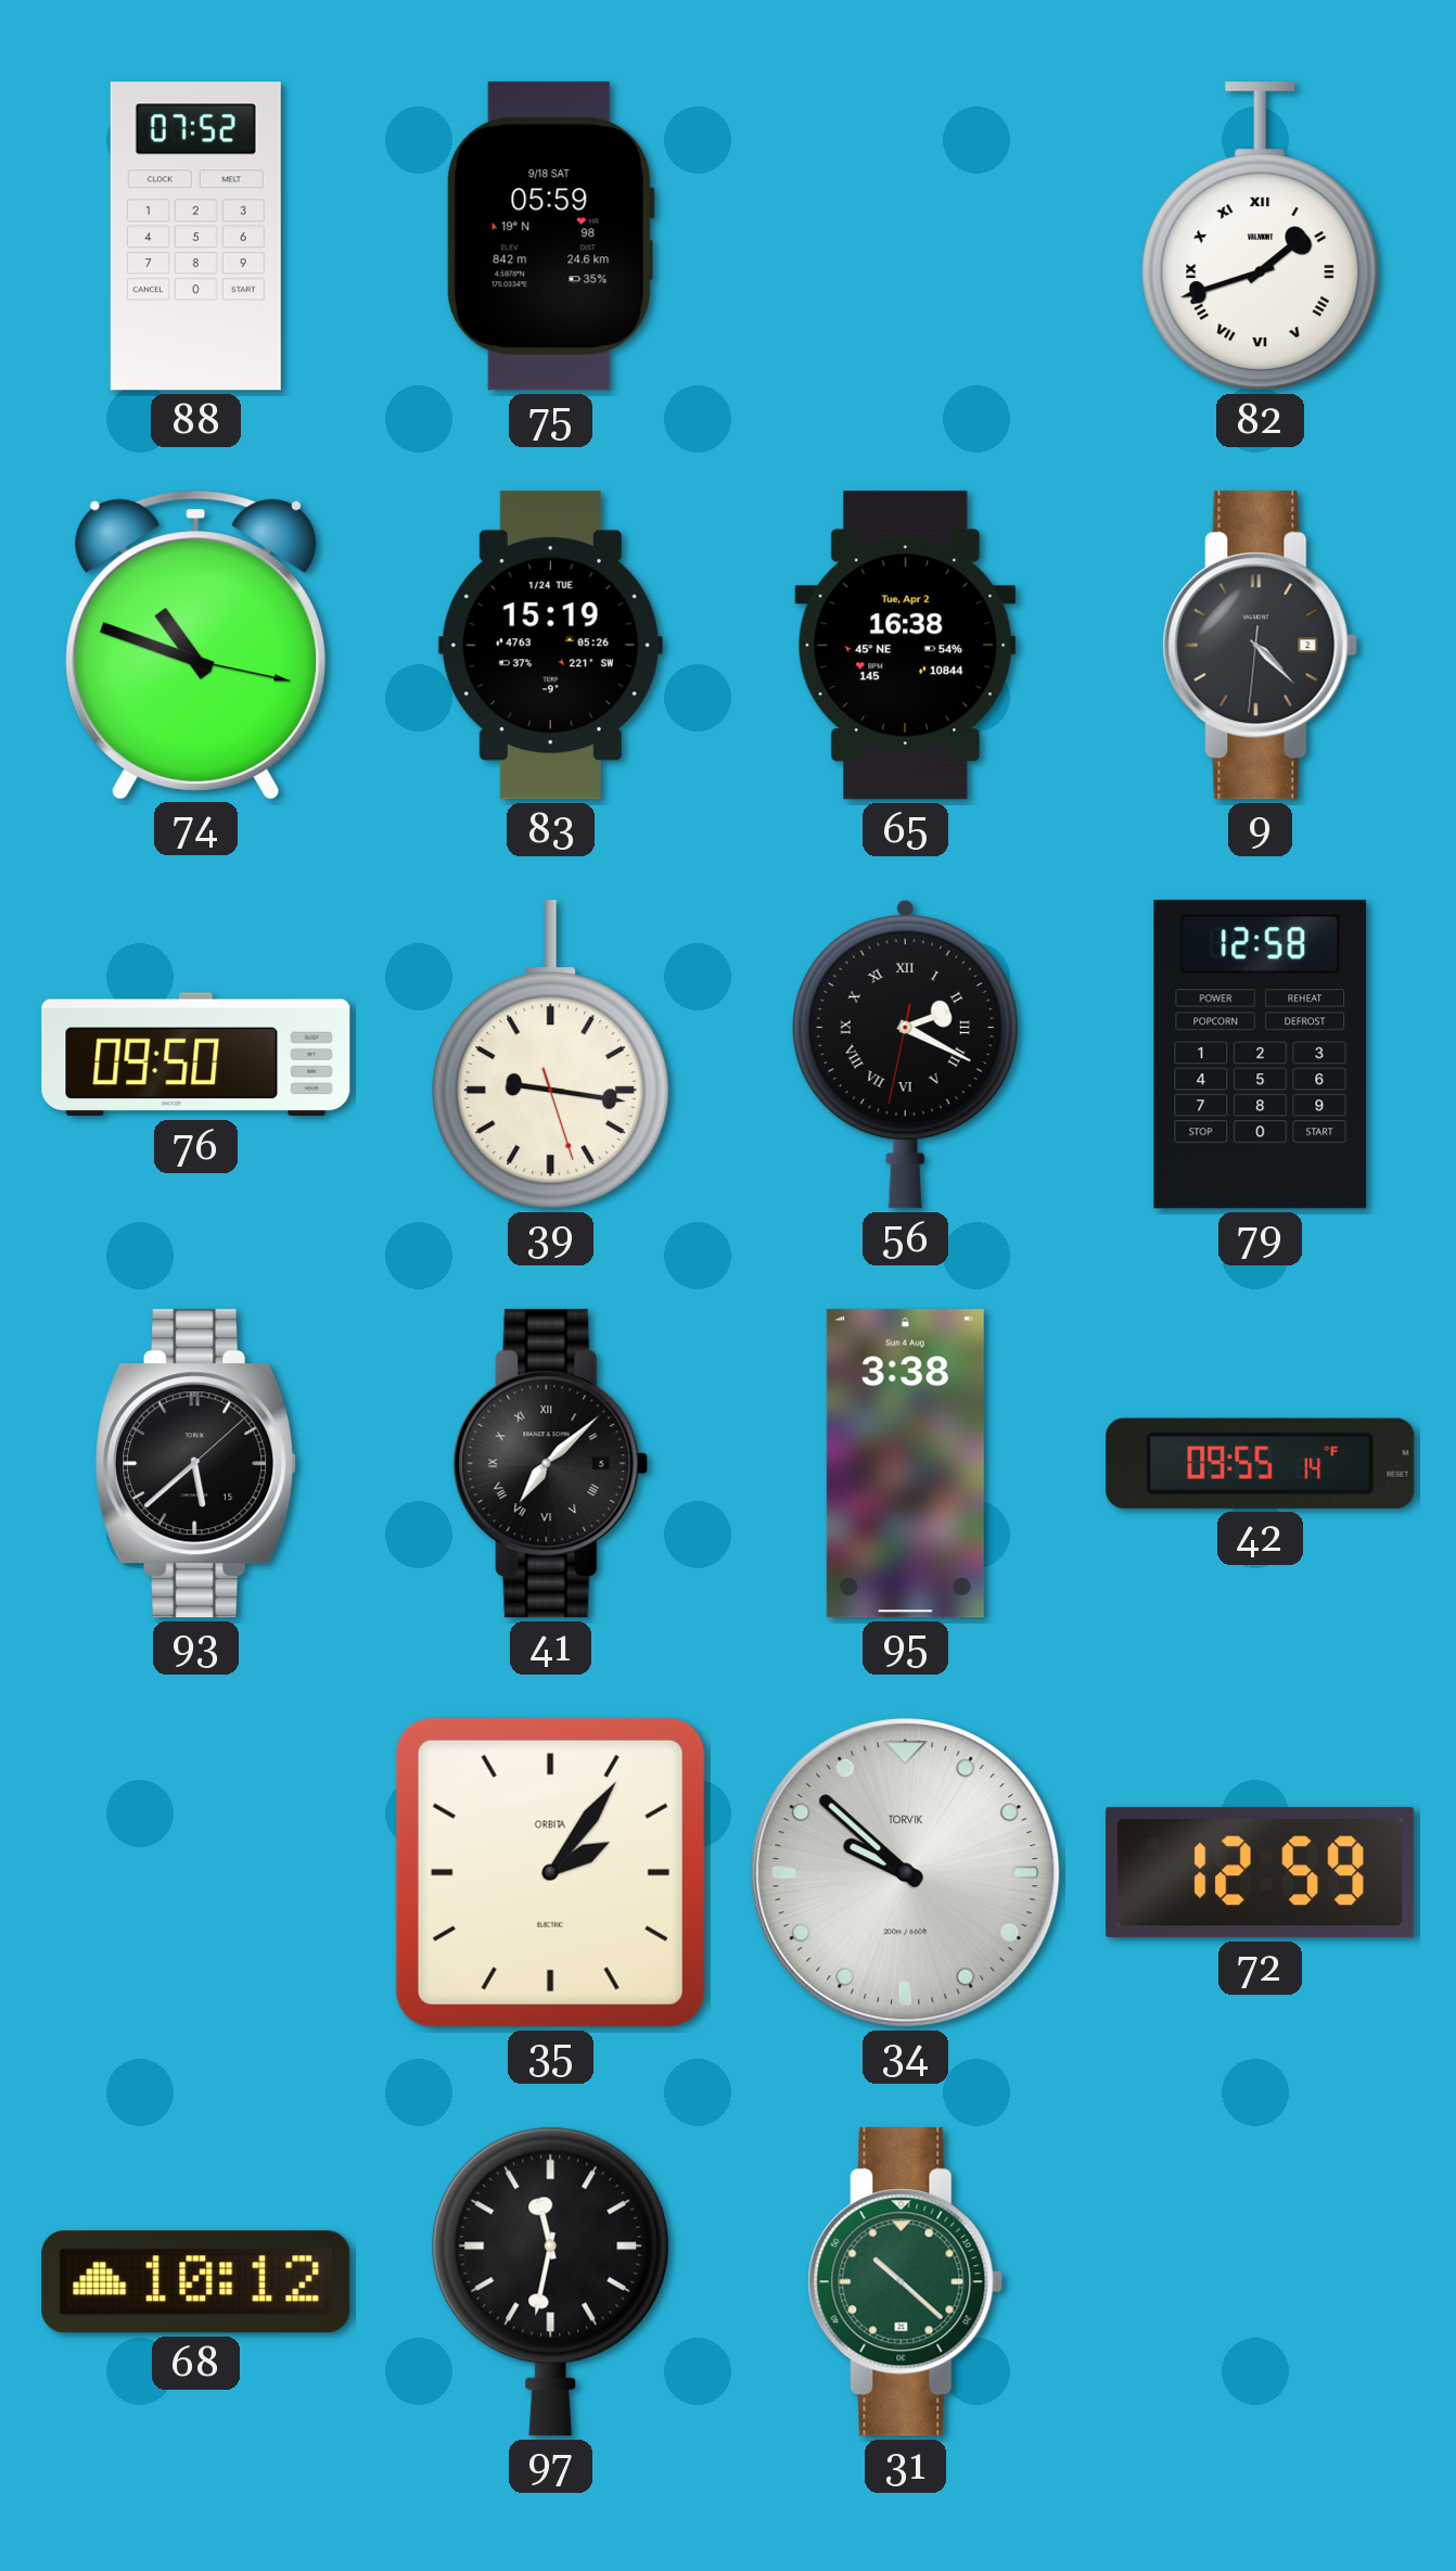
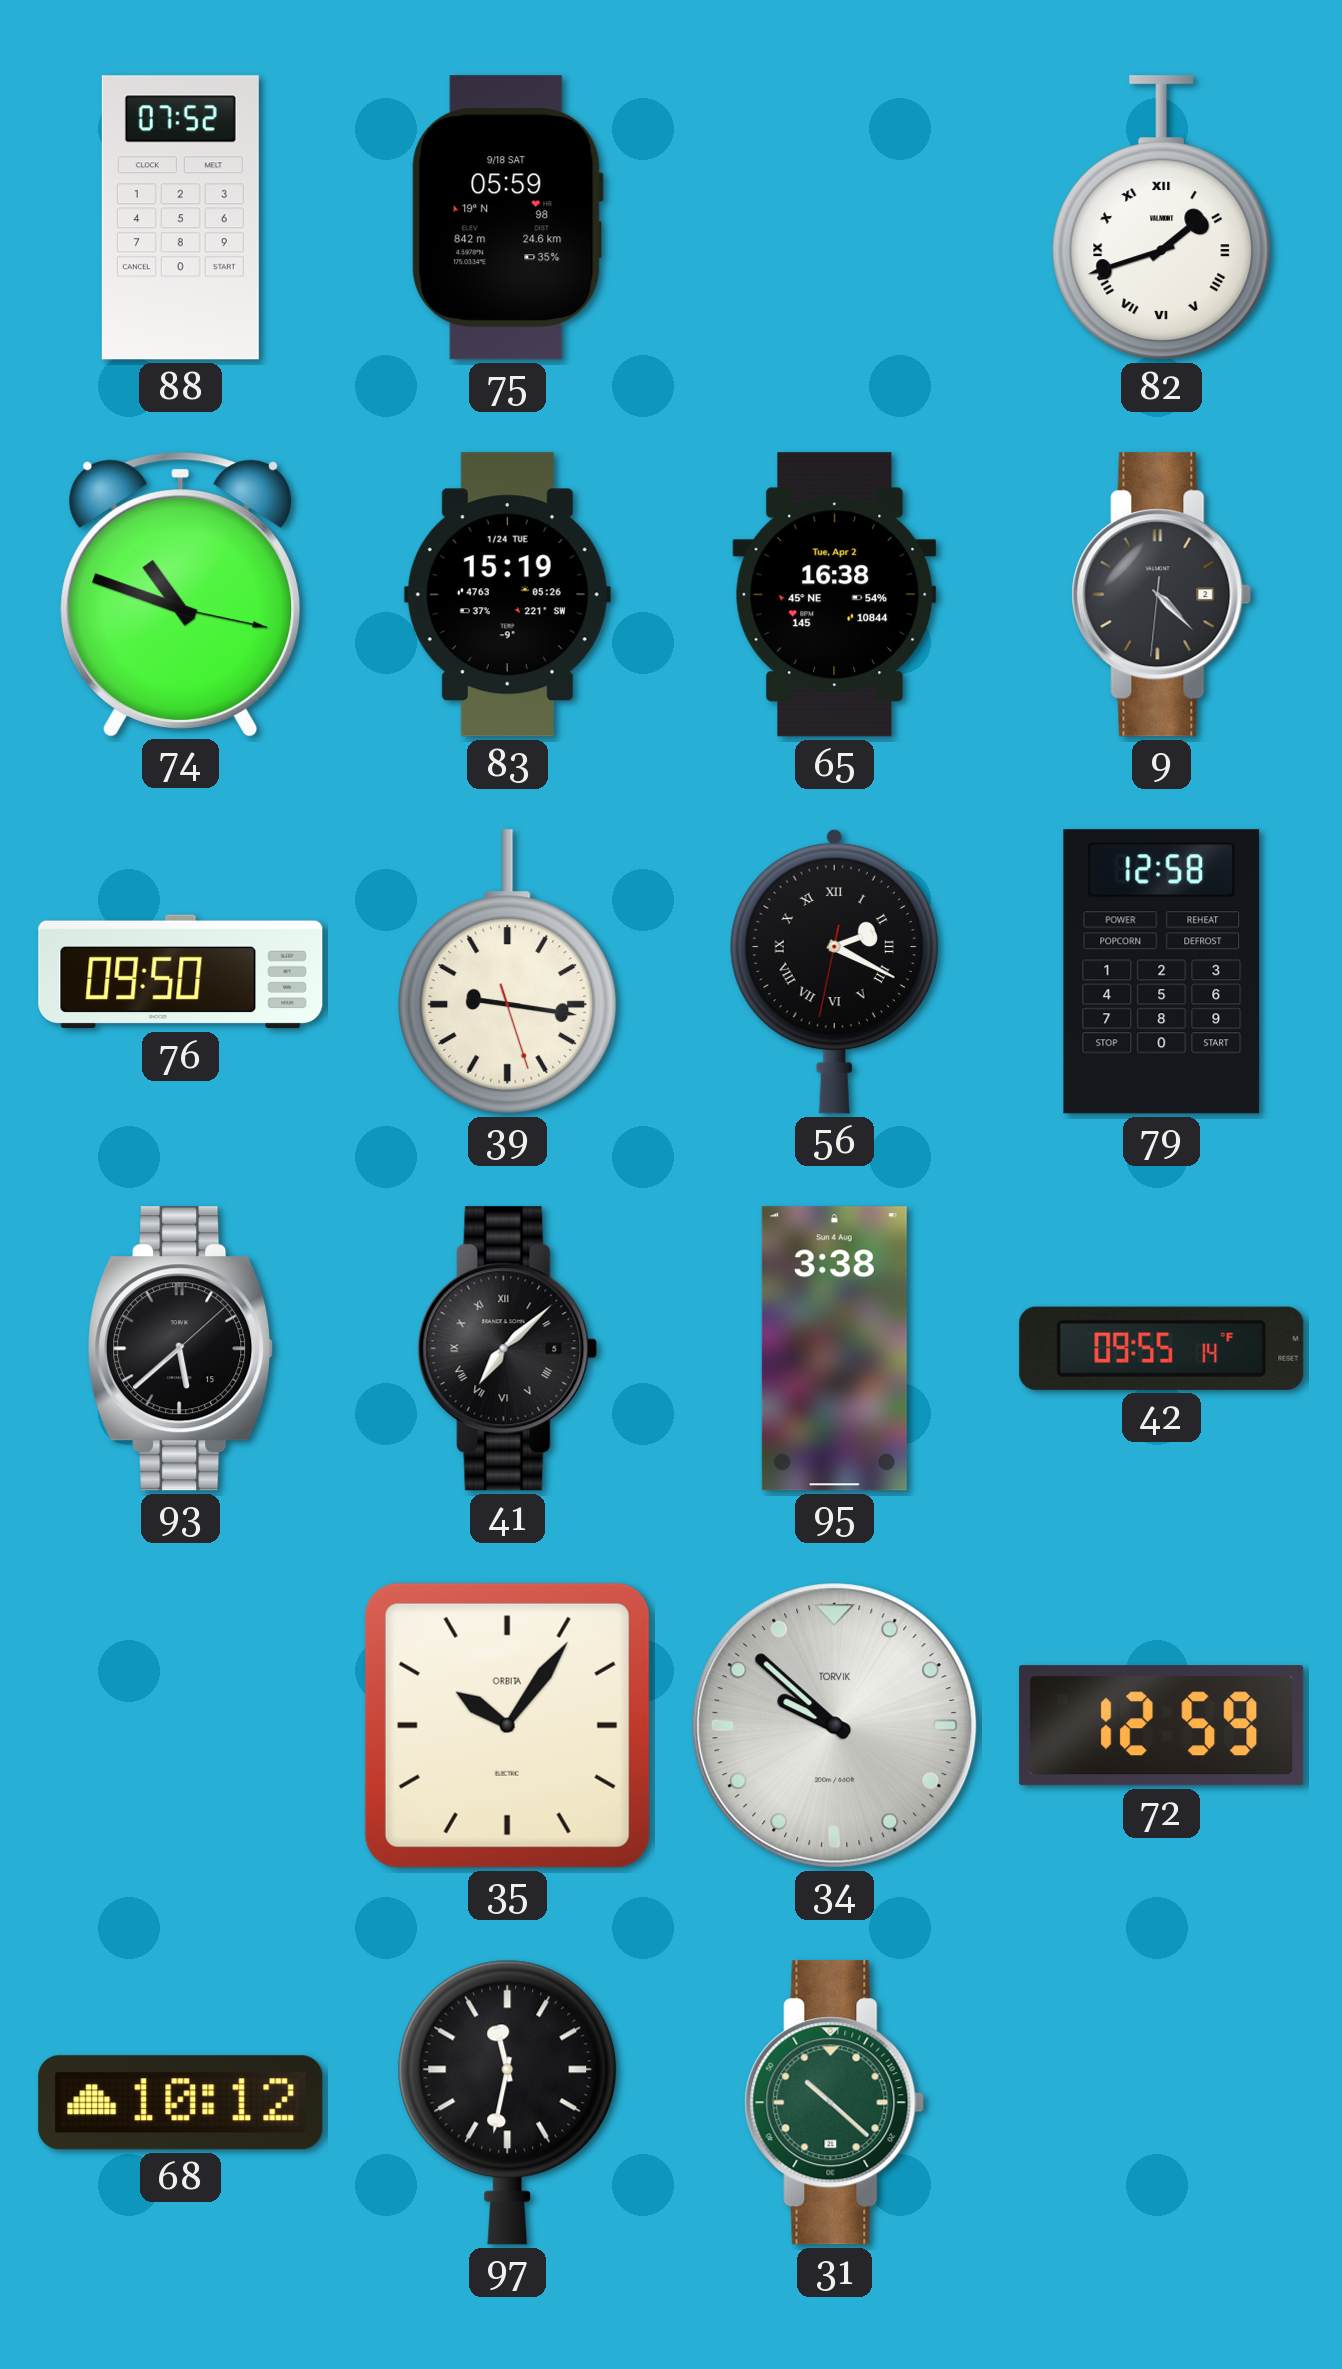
35: 2:06 -> 10:06
